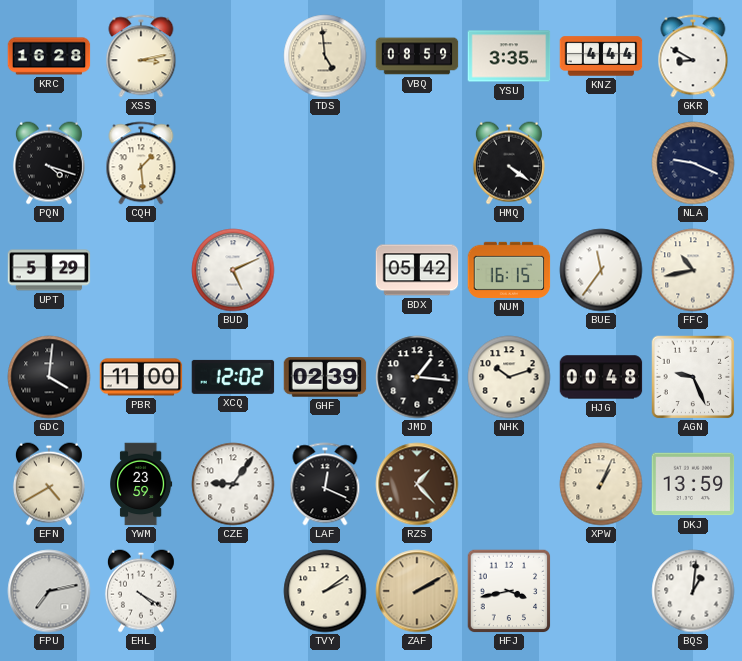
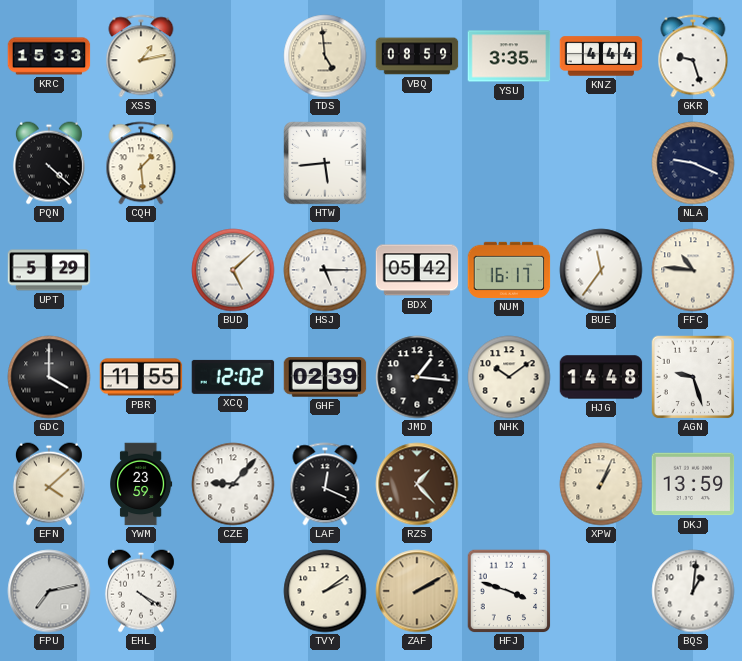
KRC: 16:28 -> 15:33
XSS: 3:13 -> 1:13
GKR: 8:50 -> 9:27
PQN: 4:18 -> 4:22
HTW: none -> 5:44
HMQ: 4:21 -> none
BUD: 5:11 -> 5:08
HSJ: none -> 5:15
NUM: 16:15 -> 16:17
FFC: 10:43 -> 10:46
GDC: 4:01 -> 4:00
PBR: 11:00 -> 11:55
NHK: 10:12 -> 10:09
HJG: 00:48 -> 14:48
AGN: 9:26 -> 9:27
EFN: 4:40 -> 4:08
CZE: 9:06 -> 9:07
HFJ: 3:43 -> 3:48
